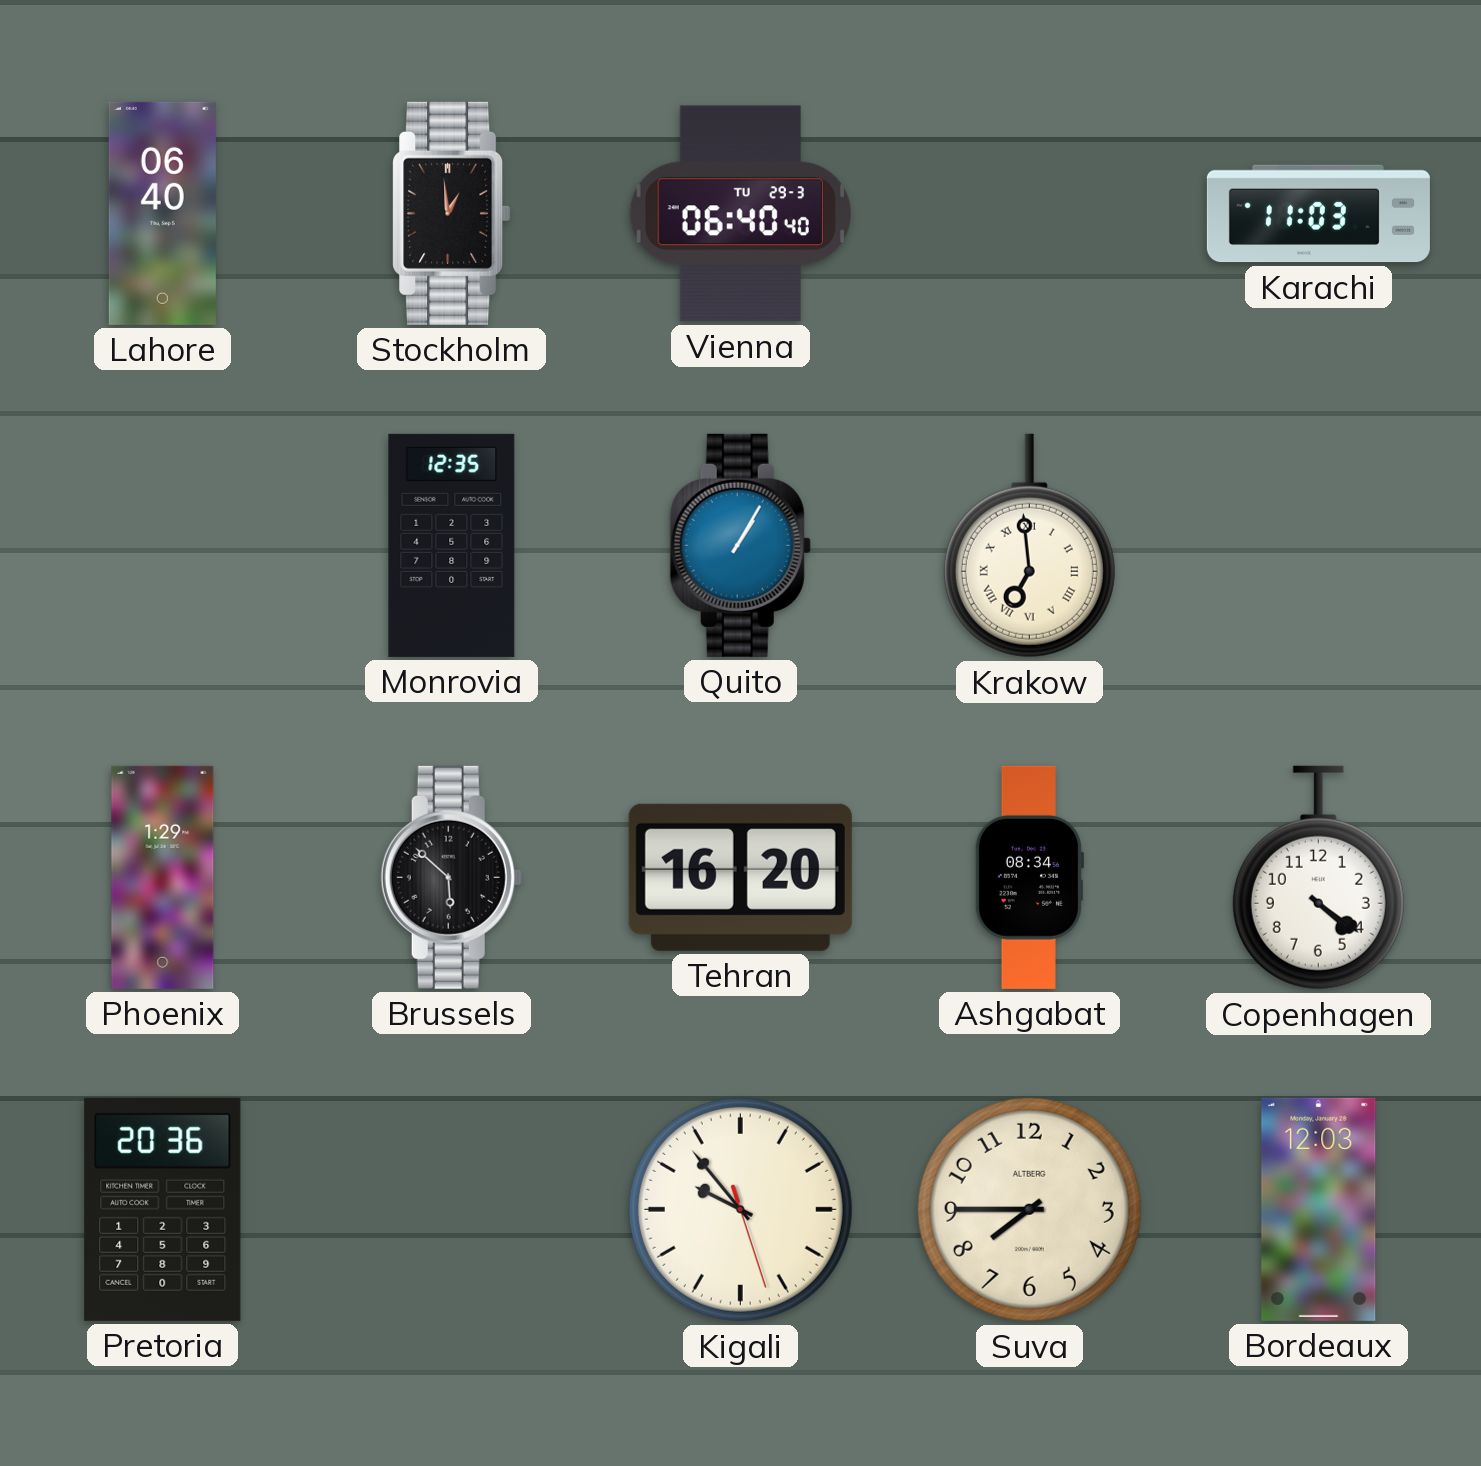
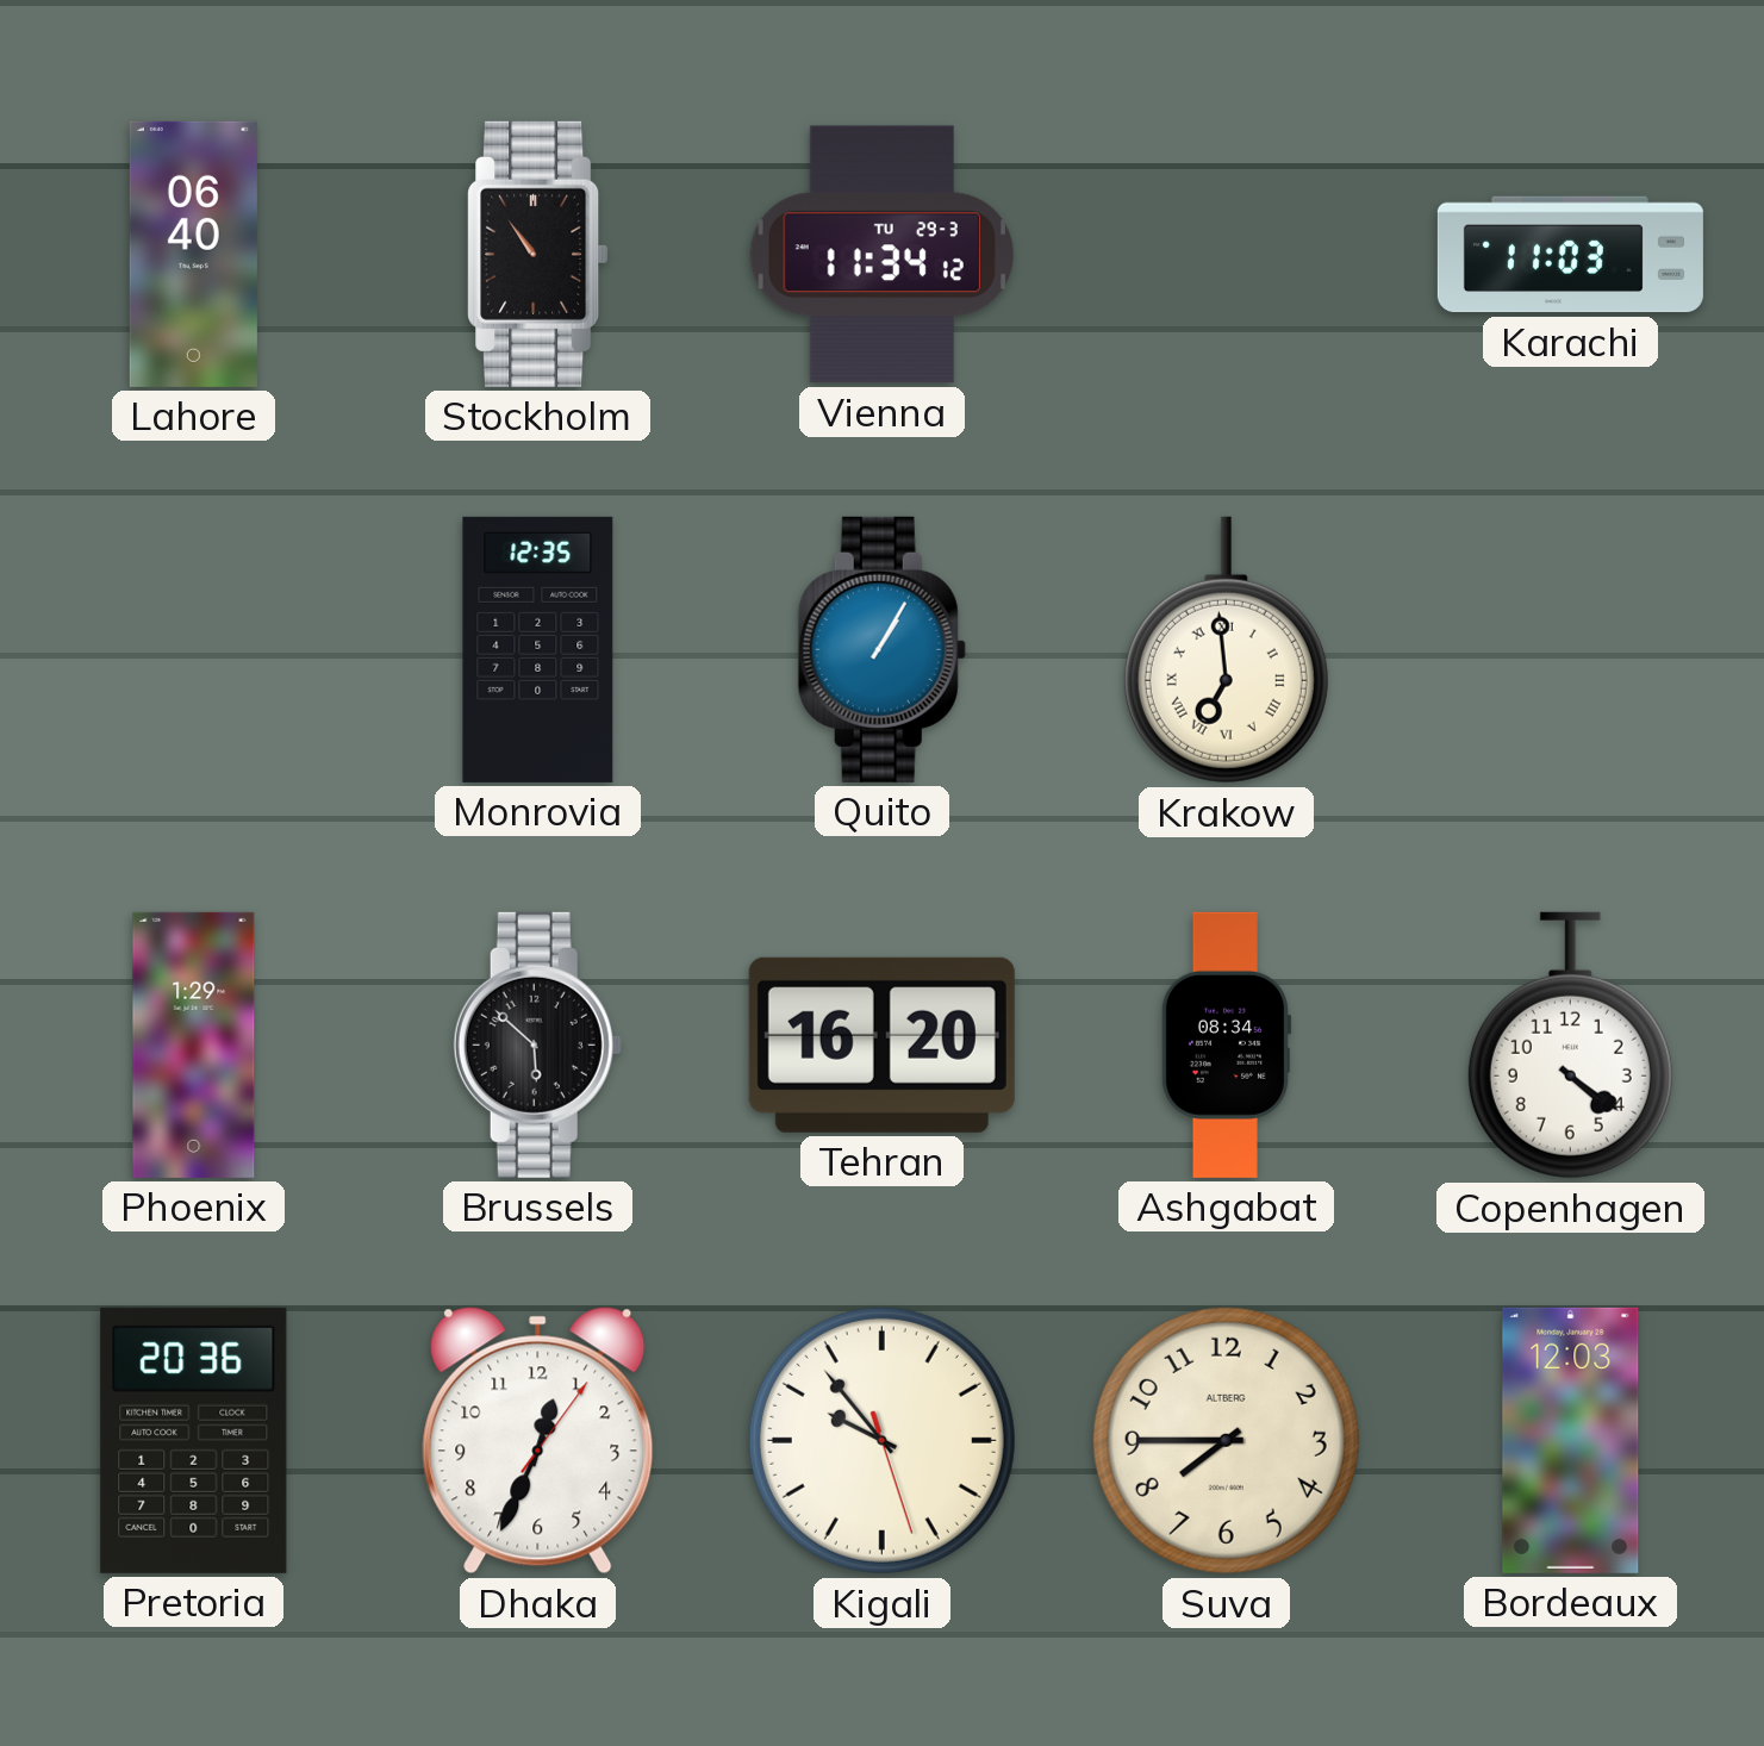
Stockholm: 12:59 -> 10:54
Vienna: 06:40 -> 11:34
Dhaka: none -> 12:34
